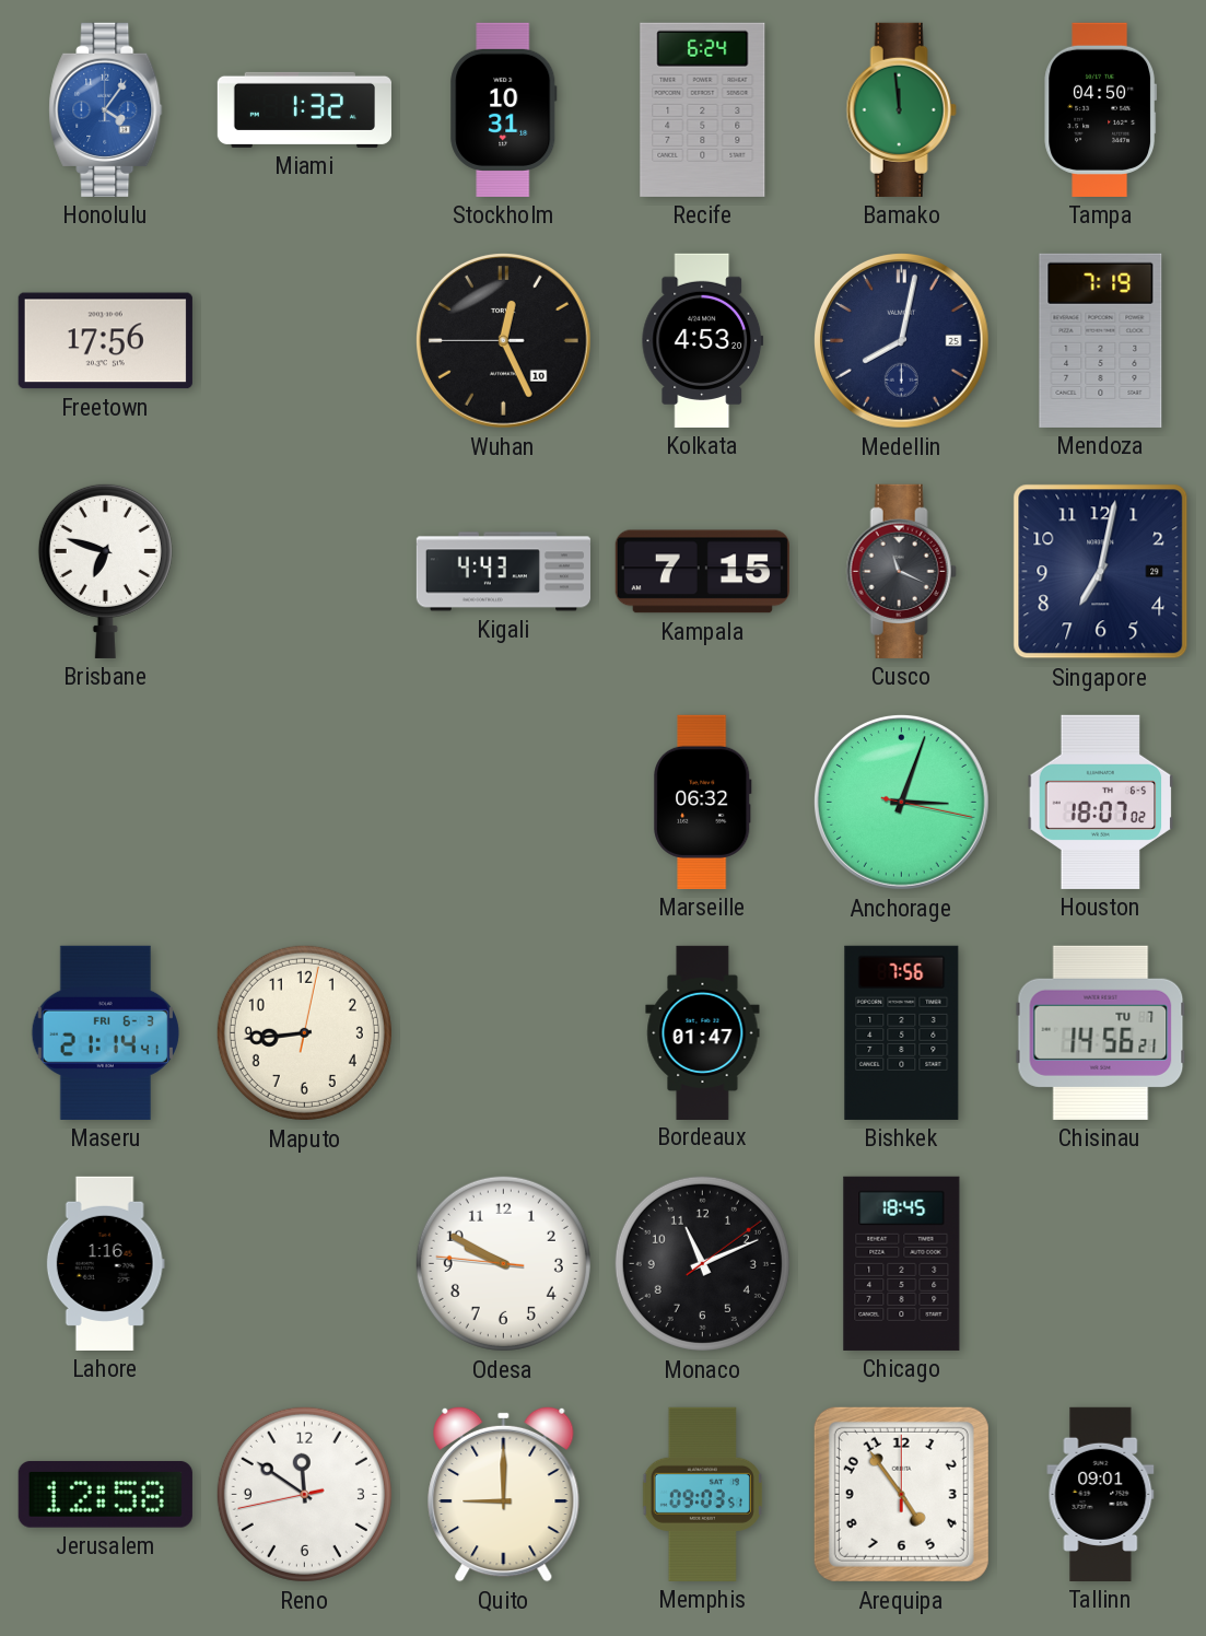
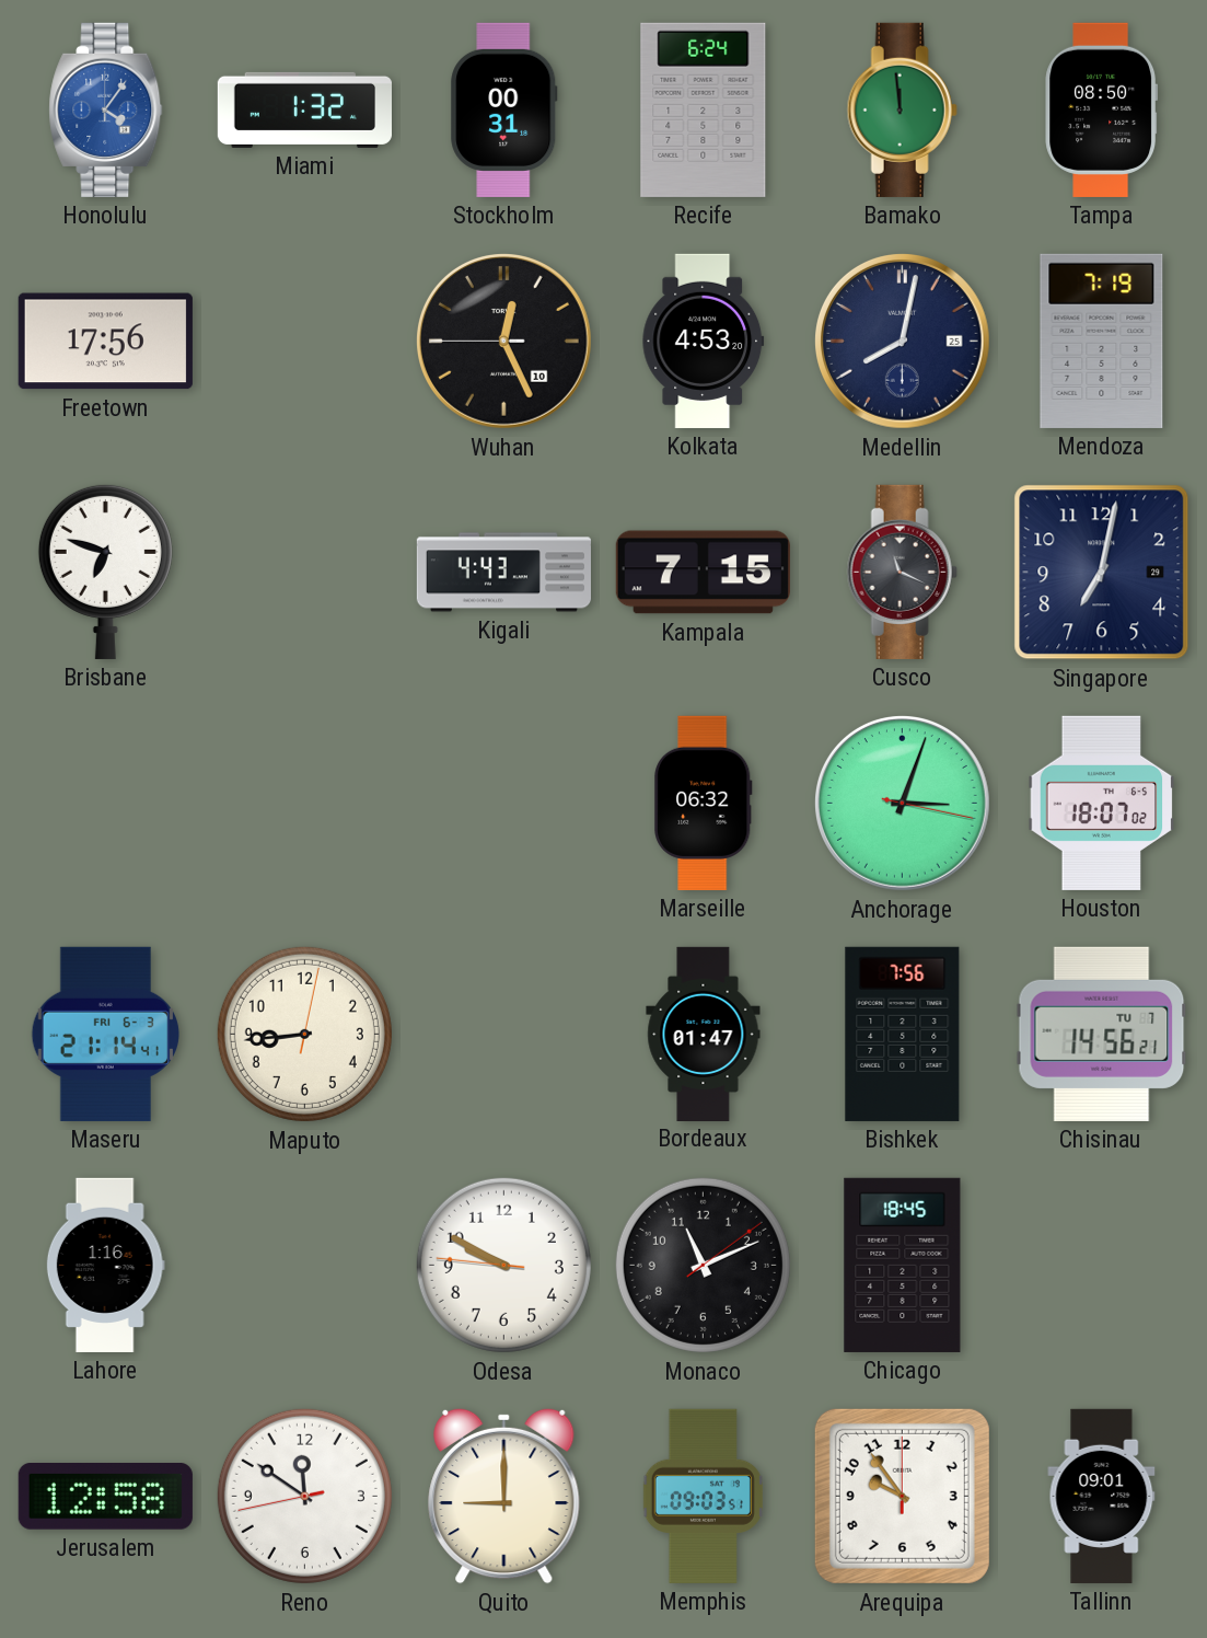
Stockholm: 10:31 -> 00:31
Tampa: 04:50 -> 08:50
Arequipa: 4:54 -> 9:54
